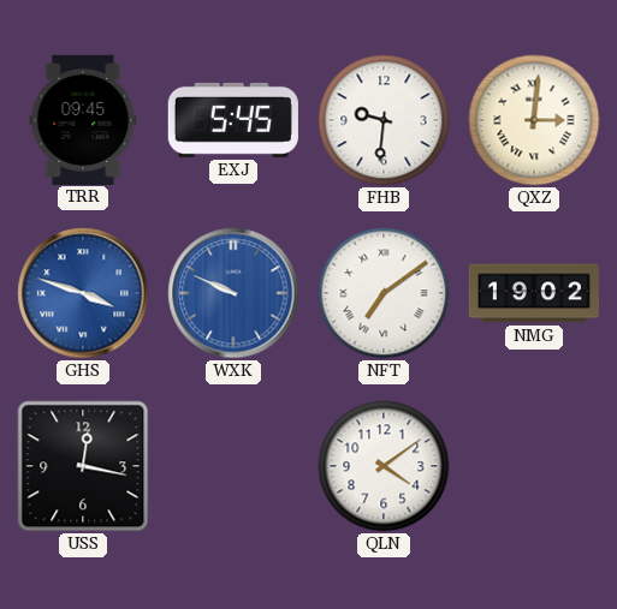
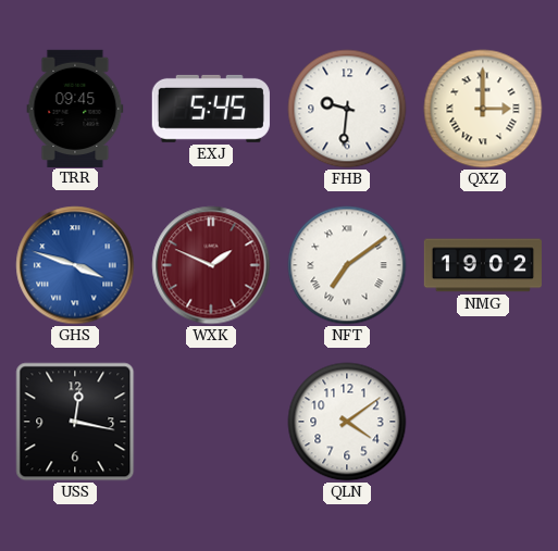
QXZ: 3:01 -> 3:00
WXK: 9:49 -> 1:49
WXK dial: blue -> burgundy
